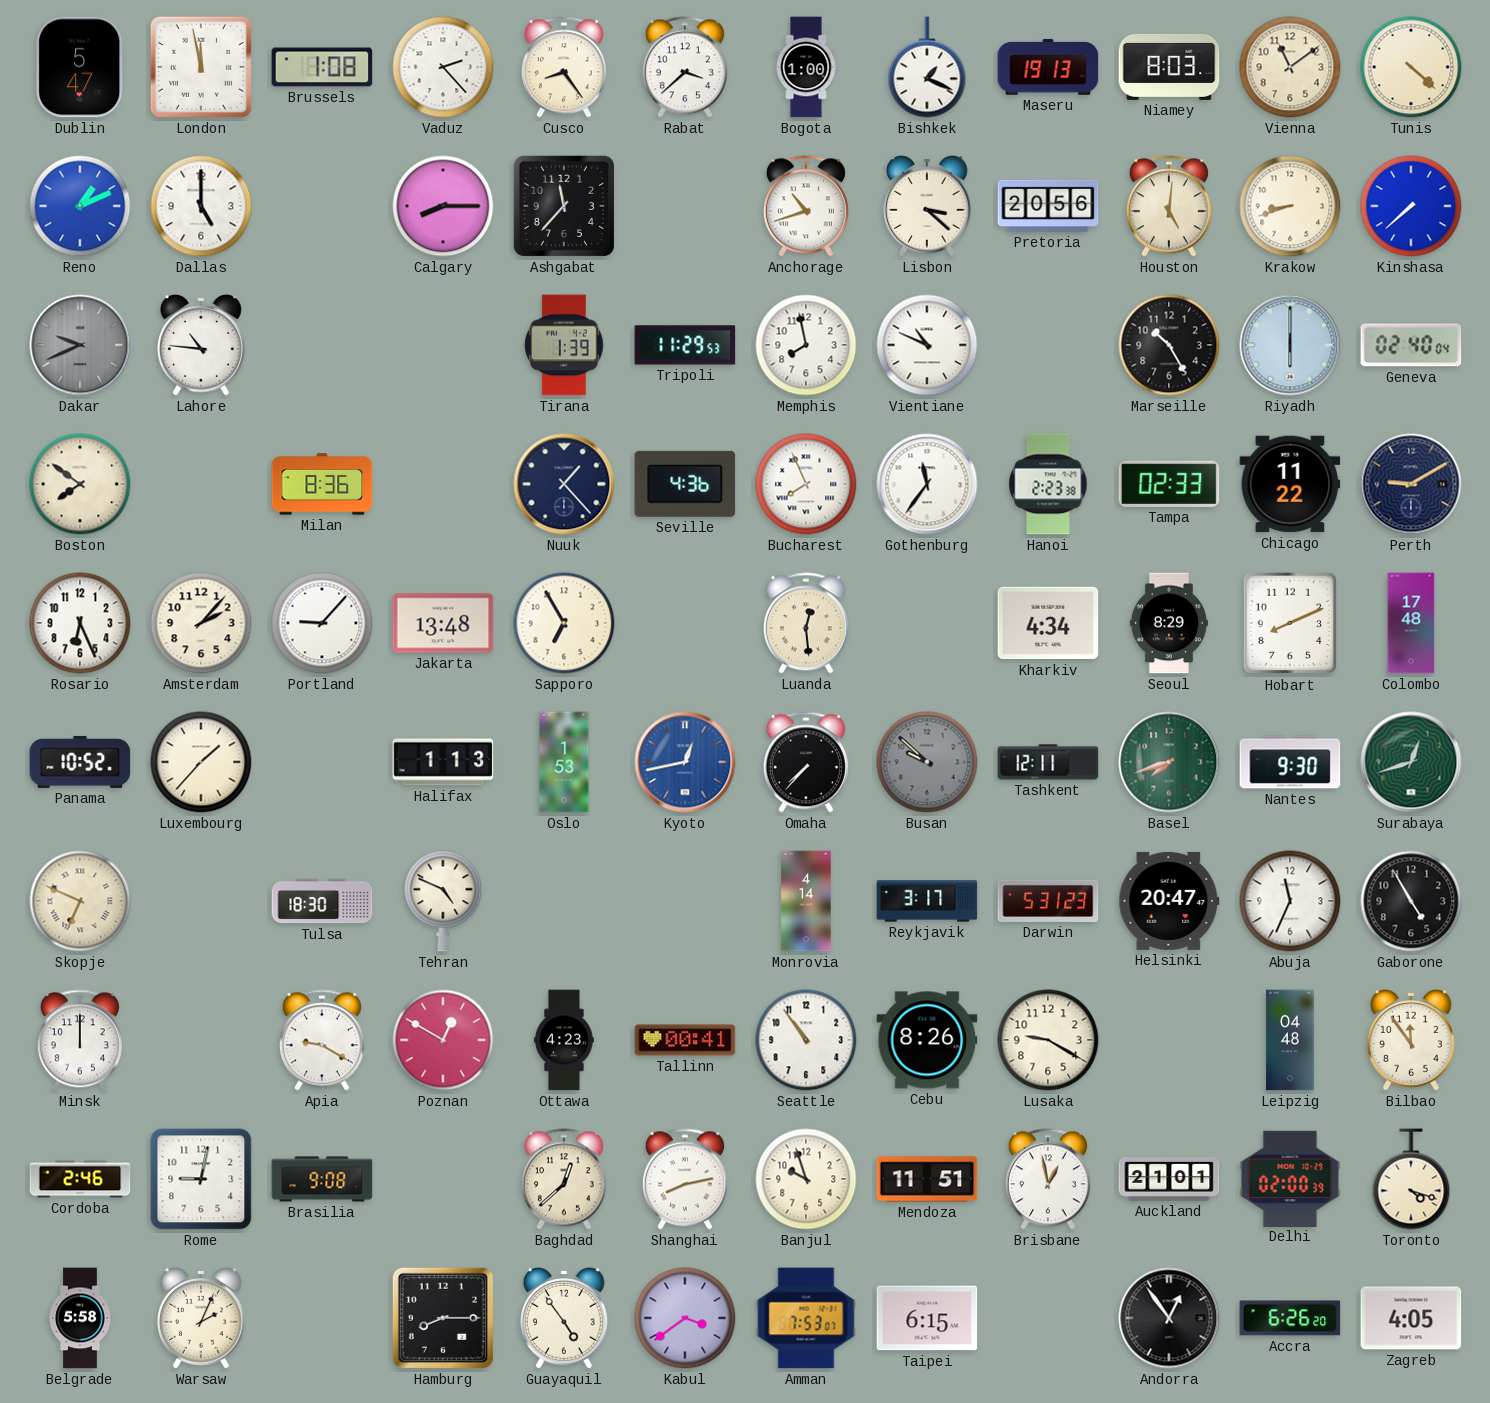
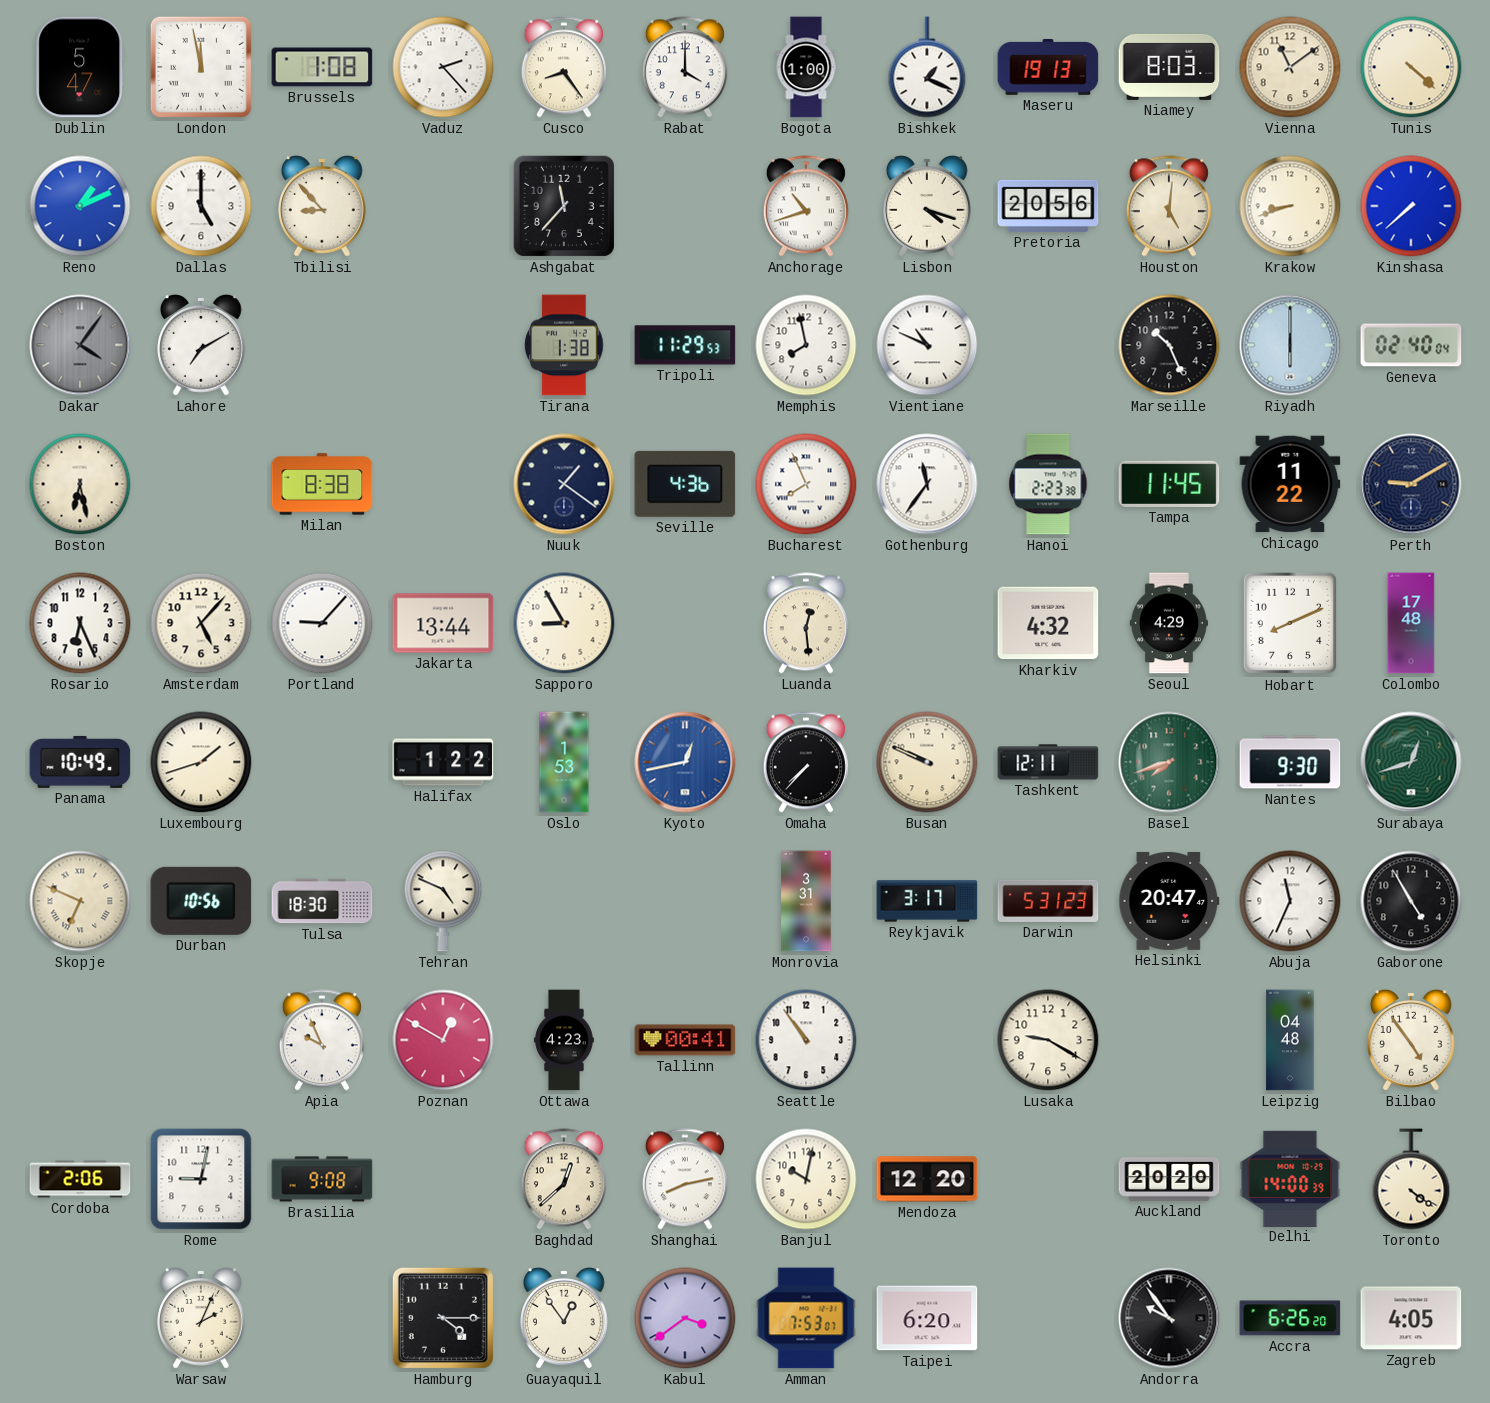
Rabat: 3:38 -> 4:00
Tbilisi: none -> 8:53
Calgary: 8:15 -> none
Lisbon: 3:22 -> 4:18
Dakar: 9:41 -> 4:06
Lahore: 10:46 -> 7:10
Tirana: 1:39 -> 1:38
Marseille: 10:25 -> 10:26
Boston: 7:51 -> 6:28
Milan: 8:36 -> 8:38
Nuuk: 1:23 -> 1:21
Tampa: 02:33 -> 11:45
Amsterdam: 2:07 -> 5:07
Jakarta: 13:48 -> 13:44
Sapporo: 6:55 -> 8:55
Kharkiv: 4:34 -> 4:32
Seoul: 8:29 -> 4:29
Panama: 10:52 -> 10:49
Luxembourg: 1:37 -> 1:42
Halifax: 1:13 -> 1:22
Busan: 9:52 -> 9:49
Busan dial: grey -> cream
Durban: none -> 10:56
Monrovia: 4:14 -> 3:31
Minsk: 12:00 -> none
Apia: 9:20 -> 9:56
Cebu: 8:26 -> none
Bilbao: 11:54 -> 4:54
Cordoba: 2:46 -> 2:06
Banjul: 9:57 -> 10:02
Mendoza: 11:51 -> 12:20
Brisbane: 12:58 -> none
Auckland: 21:01 -> 20:20
Delhi: 02:00 -> 14:00
Toronto: 4:18 -> 4:21
Belgrade: 5:58 -> none
Hamburg: 8:15 -> 4:15
Guayaquil: 4:54 -> 12:54
Taipei: 6:15 -> 6:20
Andorra: 12:54 -> 9:54
